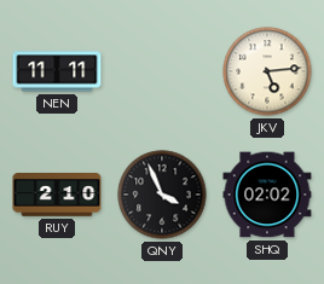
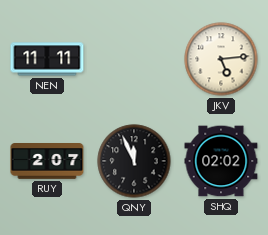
RUY: 2:10 -> 2:07
QNY: 3:56 -> 11:56
